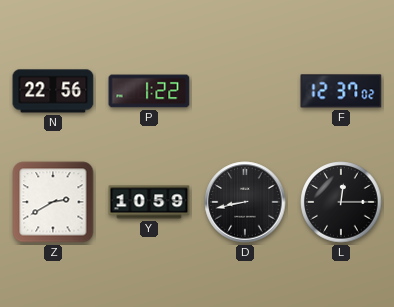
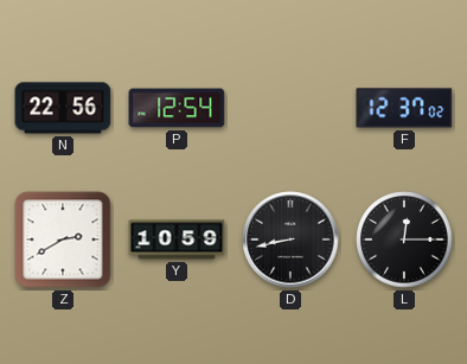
P: 1:22 -> 12:54
